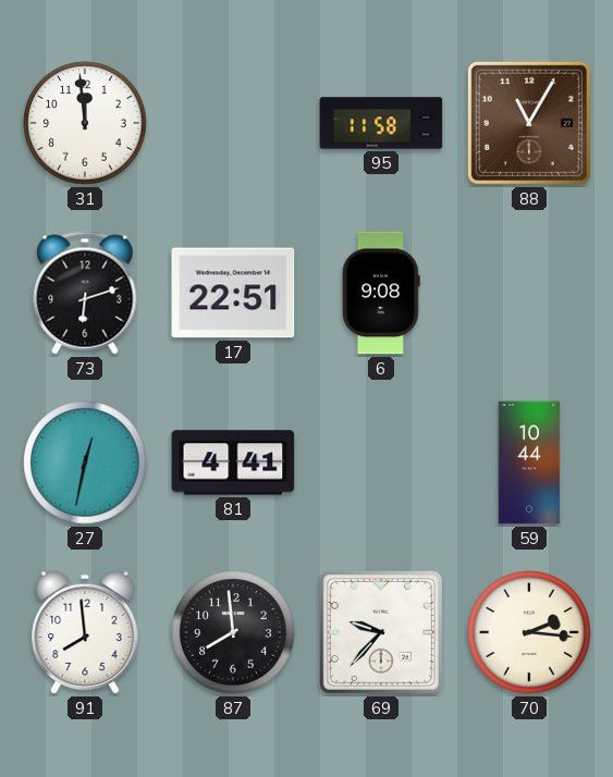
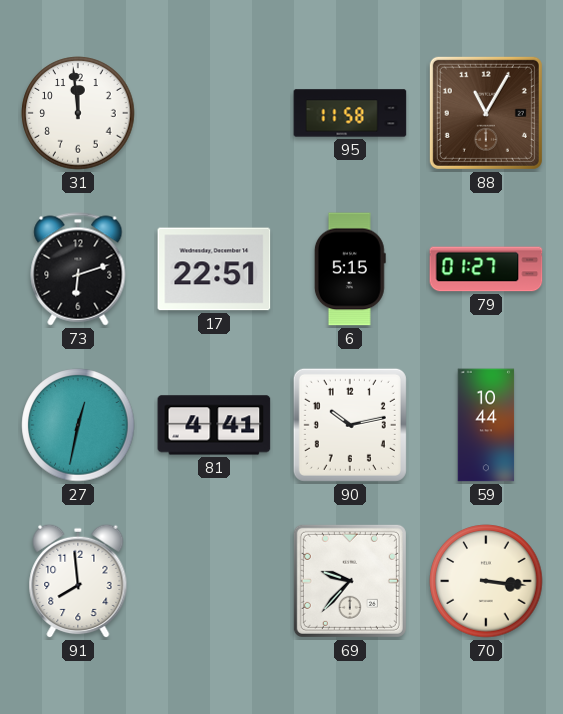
6: 9:08 -> 5:15
79: none -> 01:27
90: none -> 10:13
87: 7:59 -> none
70: 2:16 -> 3:16
